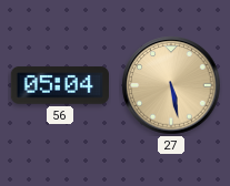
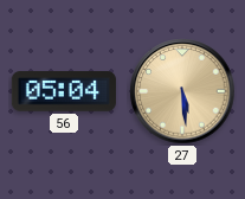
27: 5:28 -> 5:29
